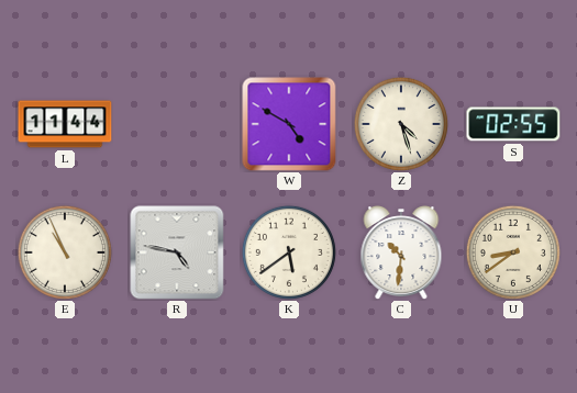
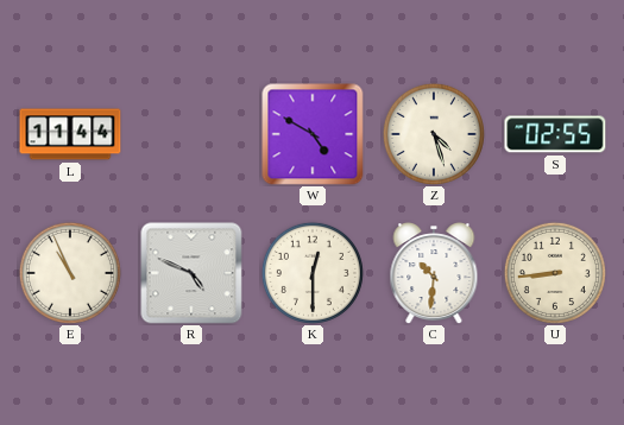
R: 4:47 -> 4:49
K: 5:39 -> 12:30
U: 8:39 -> 8:44
